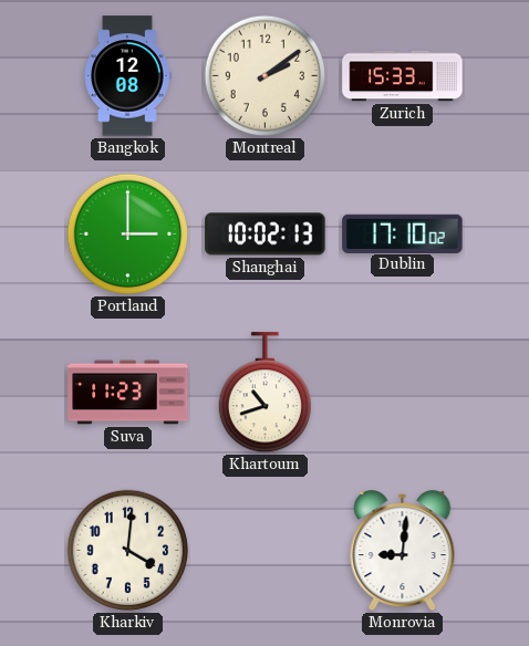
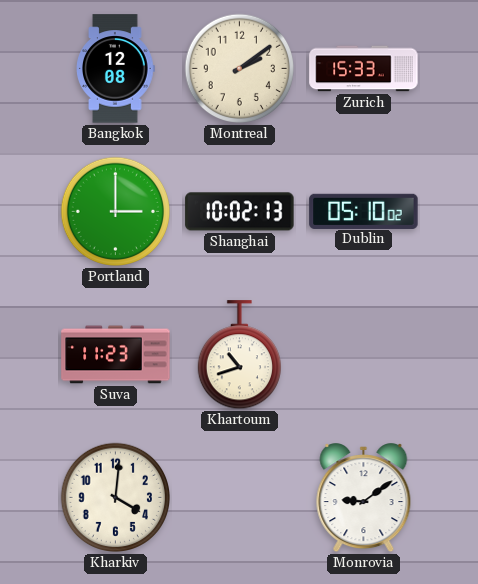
Dublin: 17:10 -> 05:10
Monrovia: 9:01 -> 9:09
